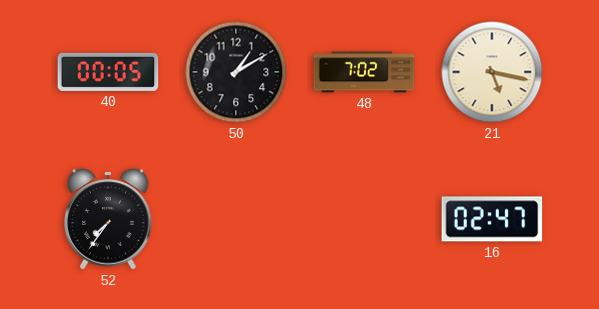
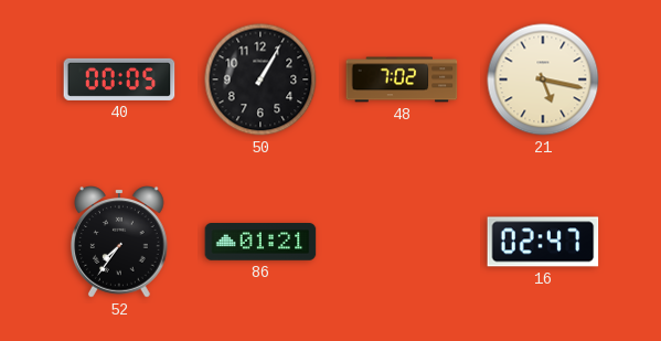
50: 1:10 -> 1:05
86: none -> 01:21
